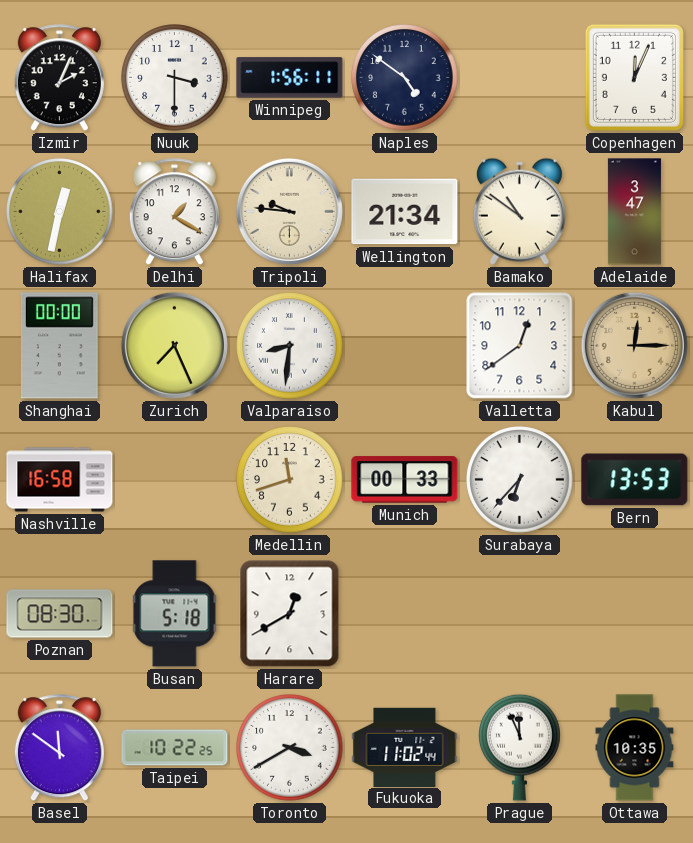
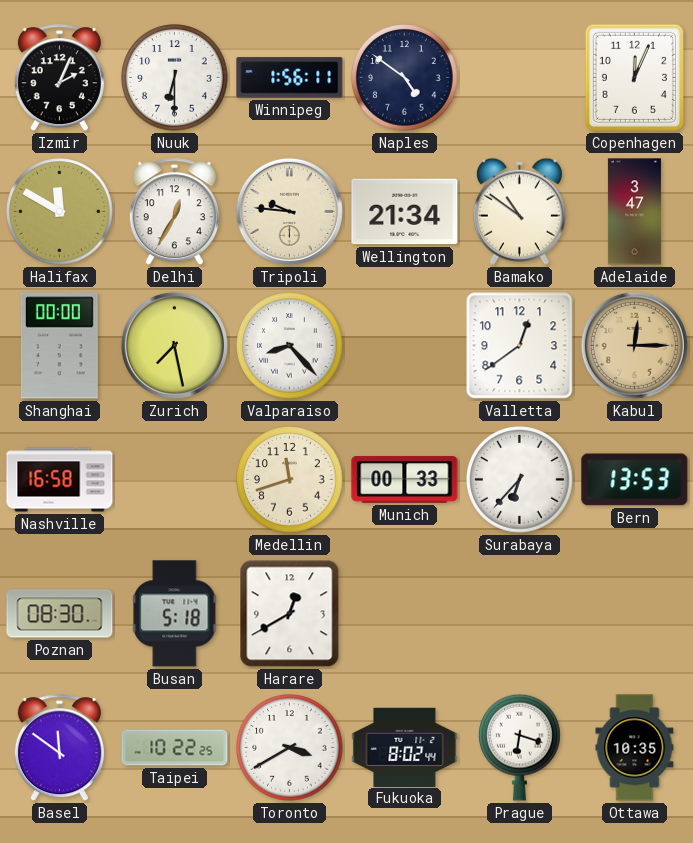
Nuuk: 3:30 -> 6:30
Halifax: 12:32 -> 11:50
Delhi: 1:20 -> 12:35
Zurich: 7:26 -> 7:28
Valparaiso: 8:31 -> 8:23
Fukuoka: 11:02 -> 8:02
Prague: 11:56 -> 6:18
